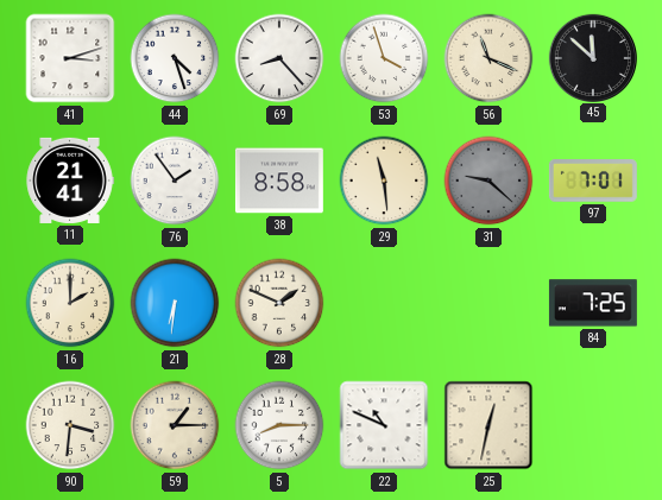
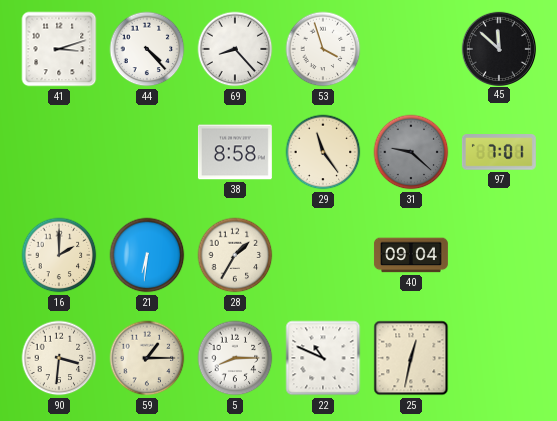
44: 4:27 -> 4:23
56: 11:19 -> none
11: 21:41 -> none
76: 1:54 -> none
29: 11:29 -> 11:24
28: 1:49 -> 1:35
40: none -> 09:04
84: 7:25 -> none
